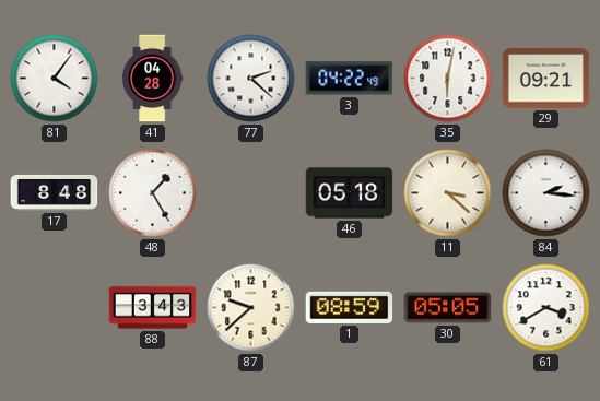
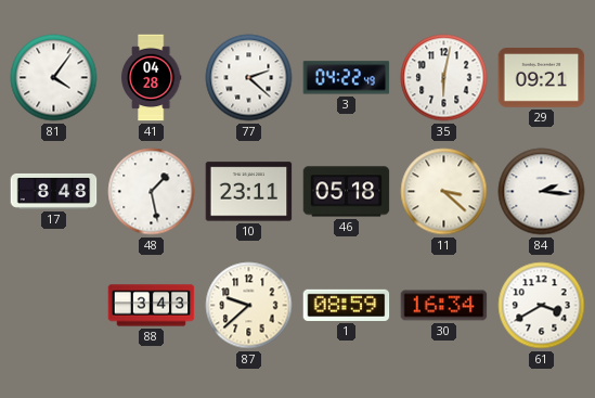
48: 1:25 -> 1:28
10: none -> 23:11
30: 05:05 -> 16:34
